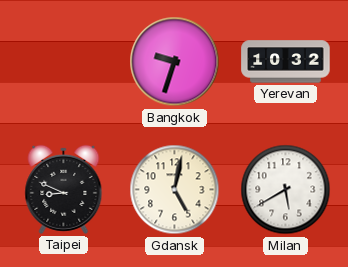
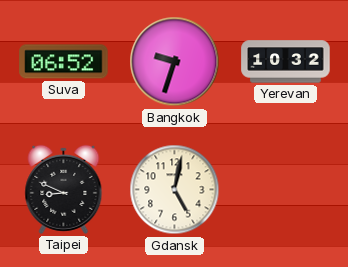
Suva: none -> 06:52
Milan: 5:40 -> none
